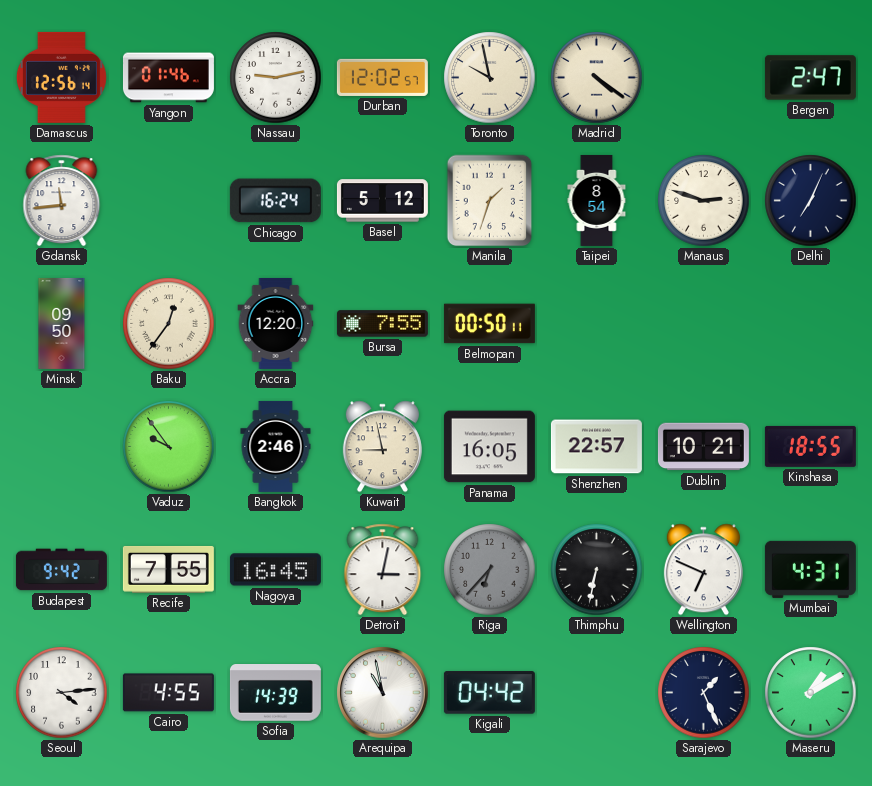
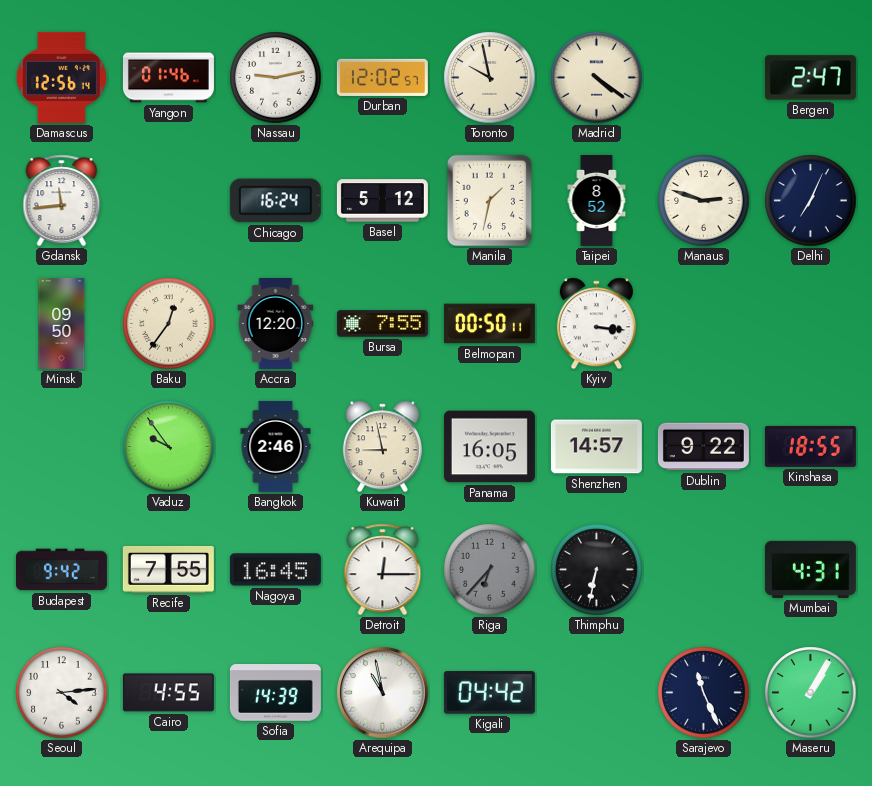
Manila: 1:33 -> 1:32
Taipei: 8:54 -> 8:52
Kyiv: none -> 3:16
Shenzhen: 22:57 -> 14:57
Dublin: 10:21 -> 9:22
Detroit: 3:02 -> 12:15
Wellington: 6:49 -> none
Sarajevo: 1:26 -> 11:26
Maseru: 1:10 -> 1:05
